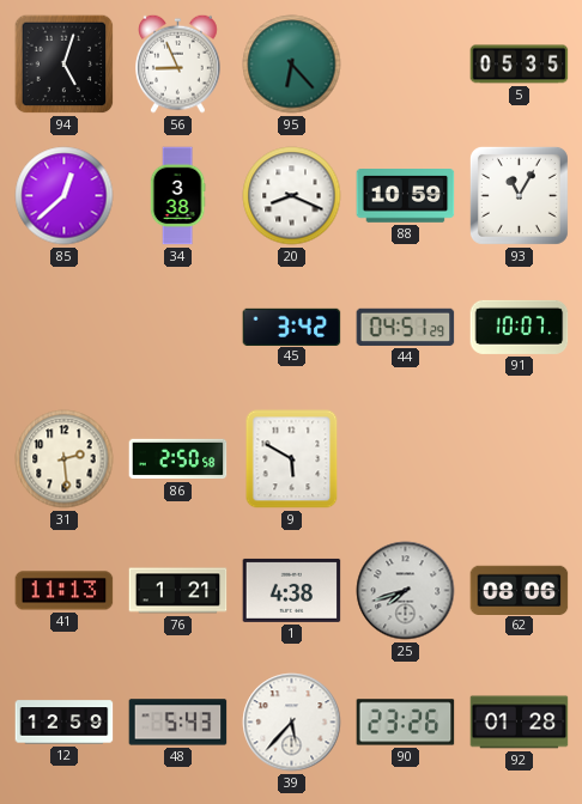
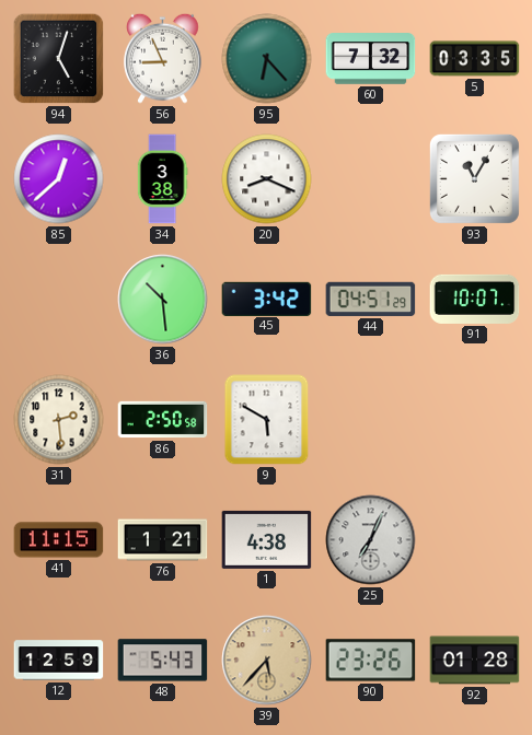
60: none -> 7:32
5: 05:35 -> 03:35
88: 10:59 -> none
36: none -> 10:29
41: 11:13 -> 11:15
25: 7:42 -> 7:04
62: 08:06 -> none
39 dial: white -> champagne
